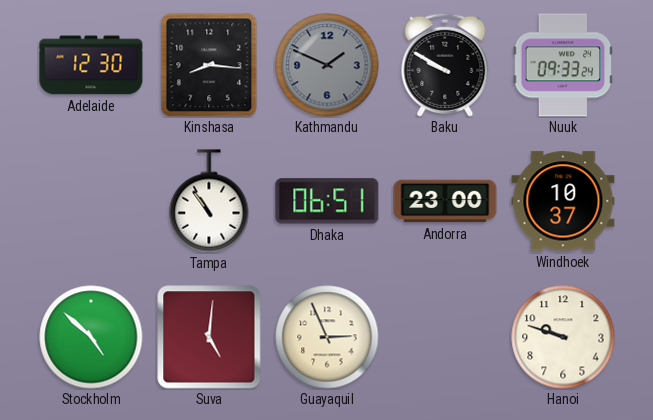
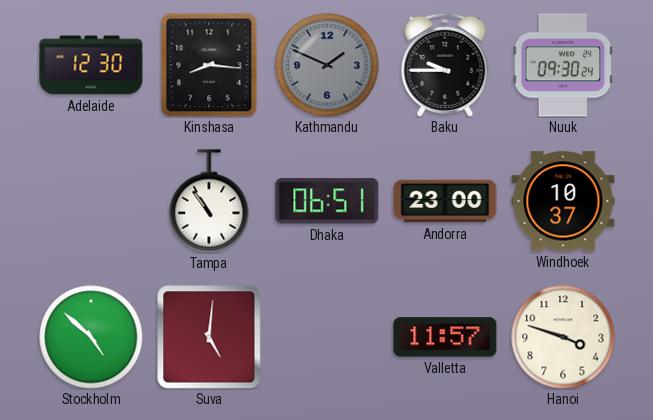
Baku: 9:50 -> 9:45
Nuuk: 09:33 -> 09:30
Guayaquil: 2:56 -> none
Valletta: none -> 11:57
Hanoi: 9:48 -> 3:48
